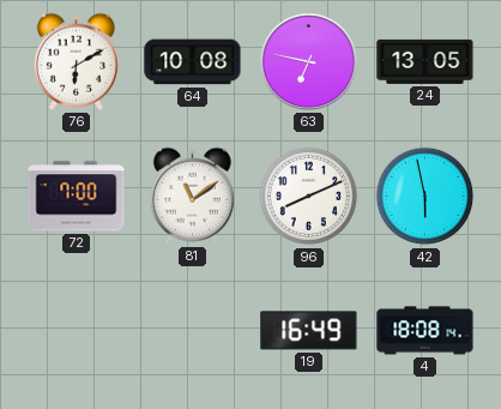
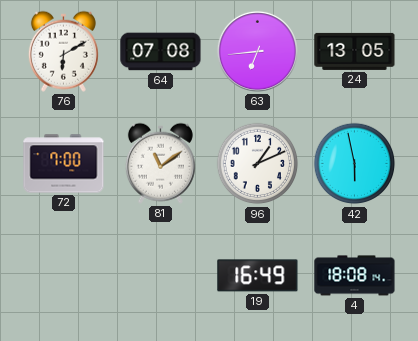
64: 10:08 -> 07:08
63: 6:47 -> 6:44
96: 8:11 -> 1:11
